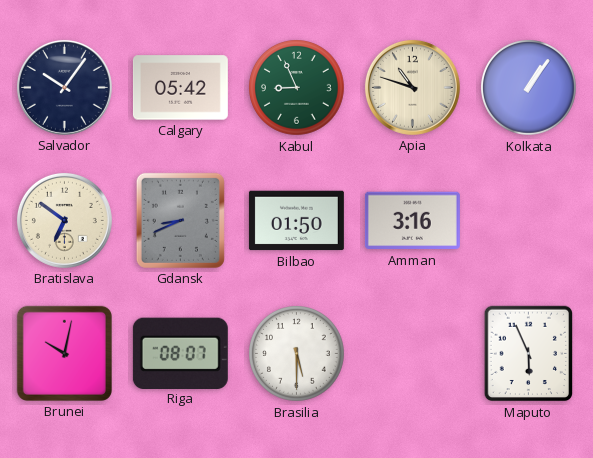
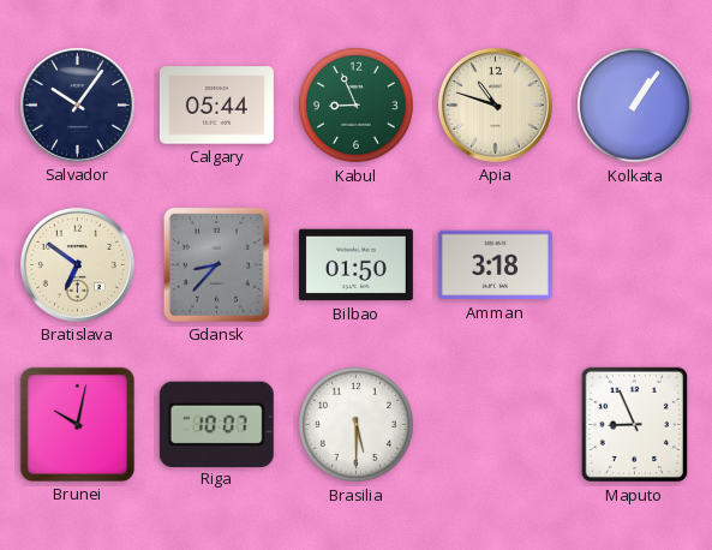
Calgary: 05:42 -> 05:44
Gdansk: 8:41 -> 8:37
Amman: 3:16 -> 3:18
Riga: 08:07 -> 10:07
Maputo: 5:56 -> 8:56
